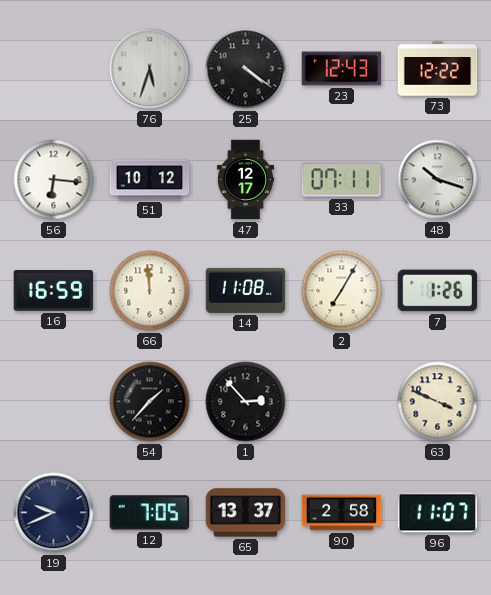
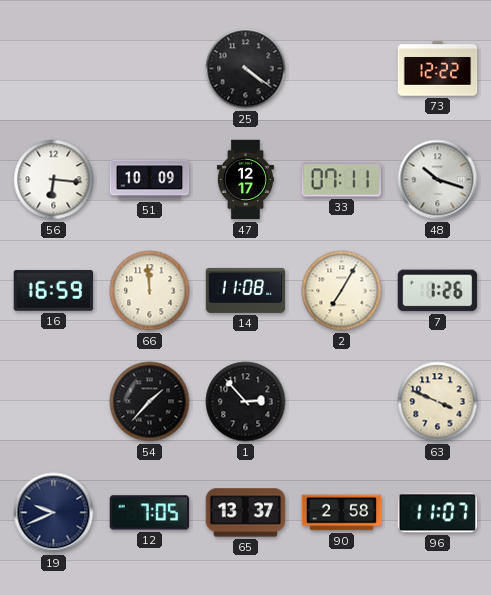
76: 5:33 -> none
23: 12:43 -> none
51: 10:12 -> 10:09
